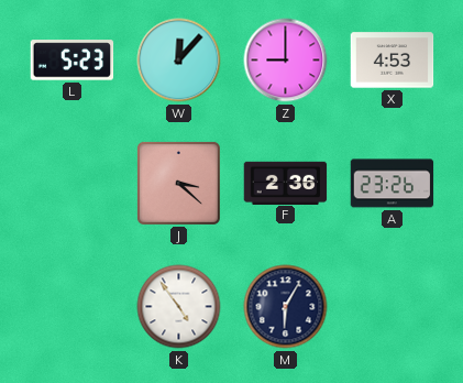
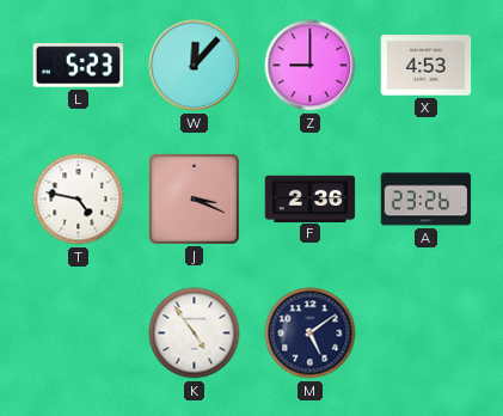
T: none -> 4:47
J: 3:22 -> 3:19
M: 6:05 -> 5:09
